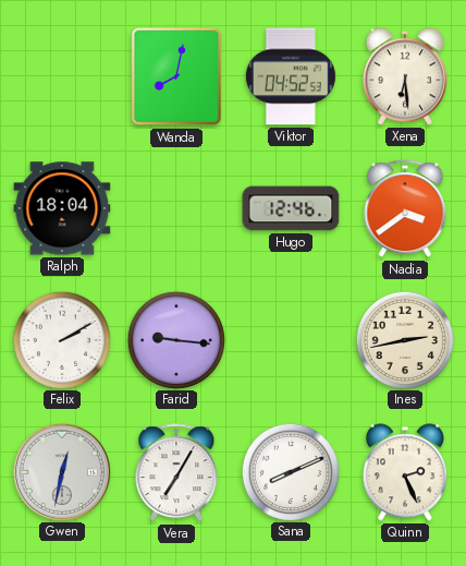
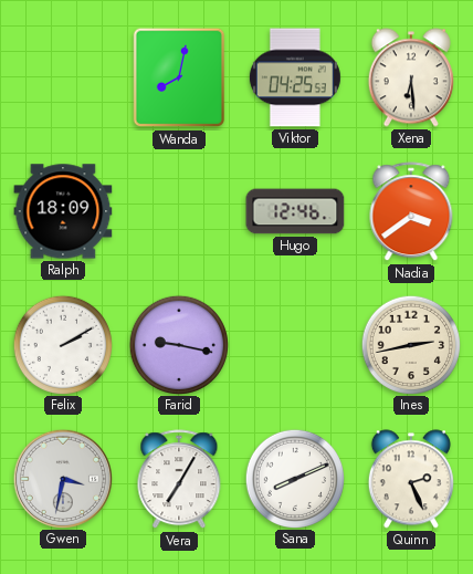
Viktor: 04:52 -> 04:25
Ralph: 18:04 -> 18:09
Farid: 9:16 -> 9:17
Gwen: 12:32 -> 3:32
